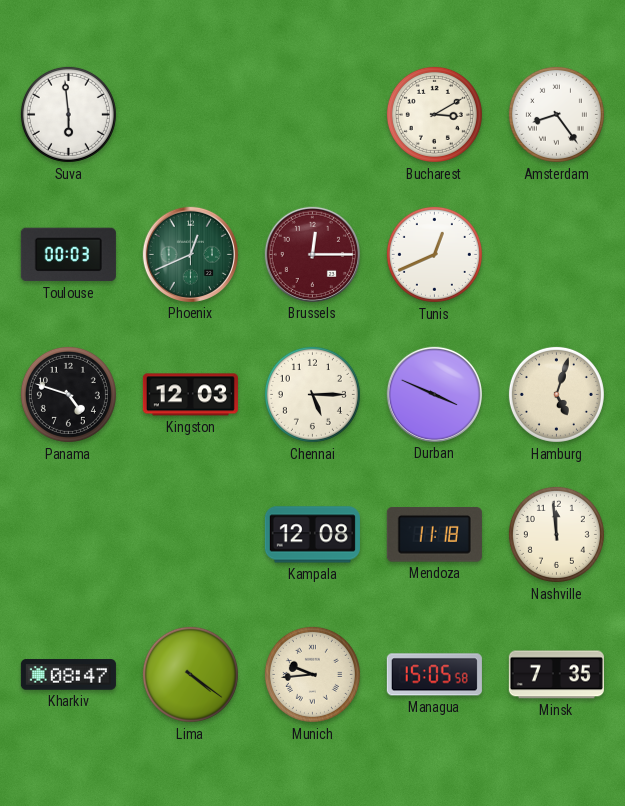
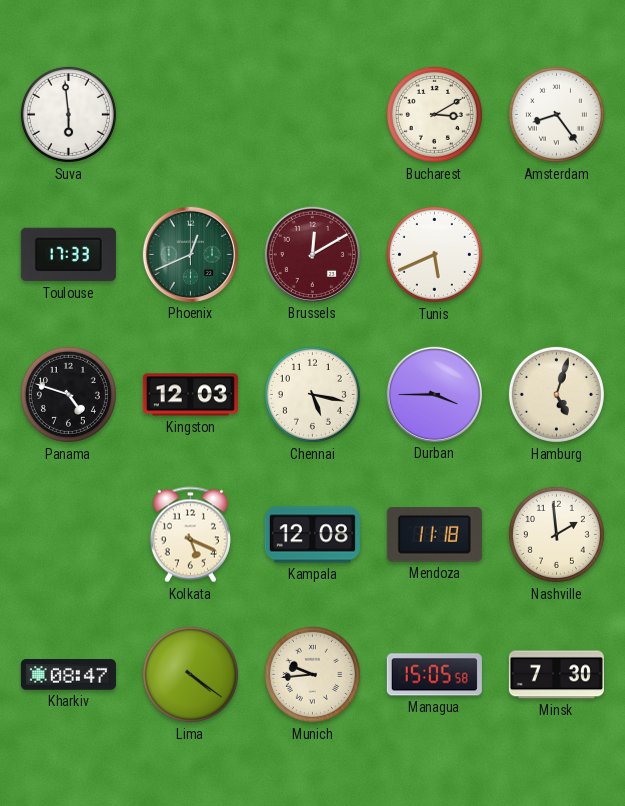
Toulouse: 00:03 -> 17:33
Brussels: 12:15 -> 12:10
Tunis: 12:41 -> 5:41
Chennai: 5:15 -> 5:17
Durban: 3:49 -> 3:45
Kolkata: none -> 5:19
Nashville: 11:59 -> 1:59
Minsk: 7:35 -> 7:30
